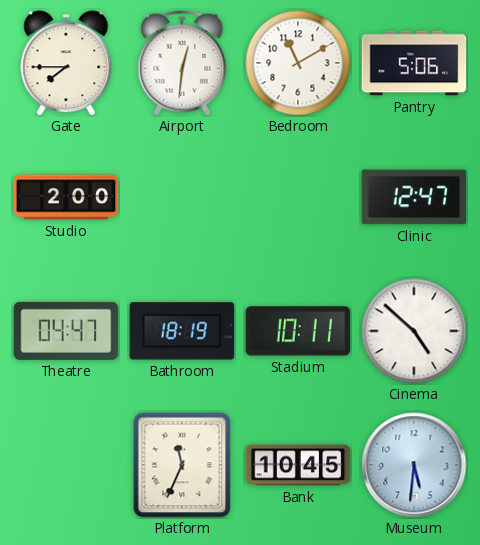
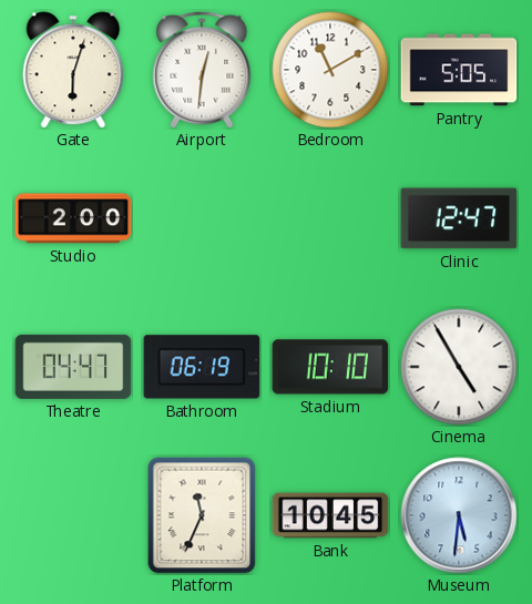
Gate: 7:45 -> 6:03
Pantry: 5:06 -> 5:05
Bathroom: 18:19 -> 06:19
Stadium: 10:11 -> 10:10
Cinema: 4:52 -> 4:55
